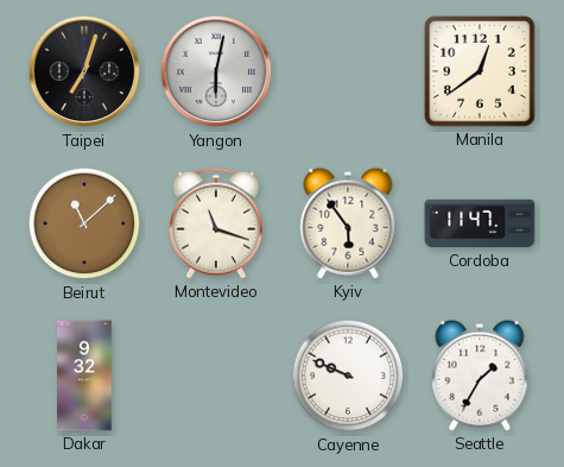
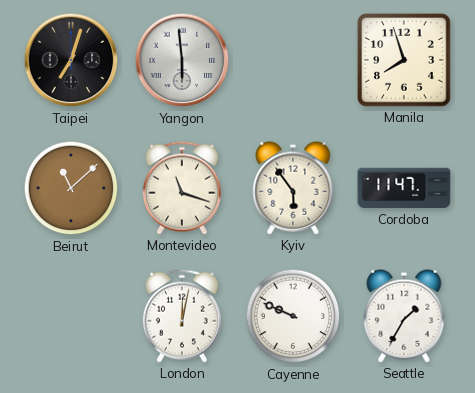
Yangon: 6:02 -> 5:59
Manila: 12:39 -> 7:57
Dakar: 9:32 -> none
London: none -> 12:02
